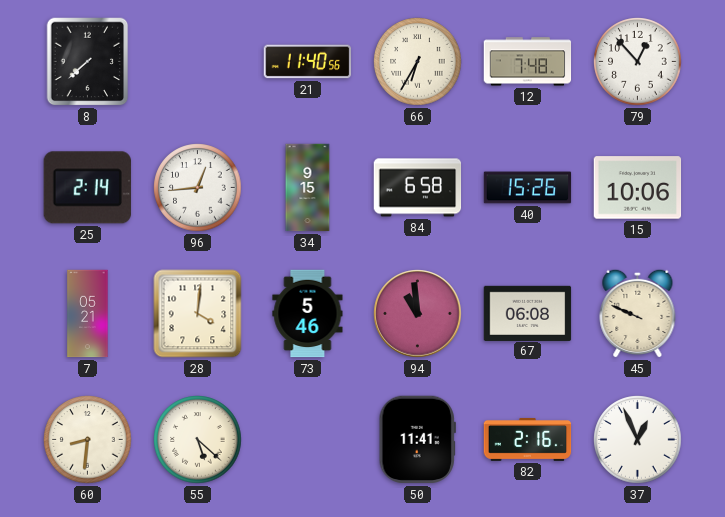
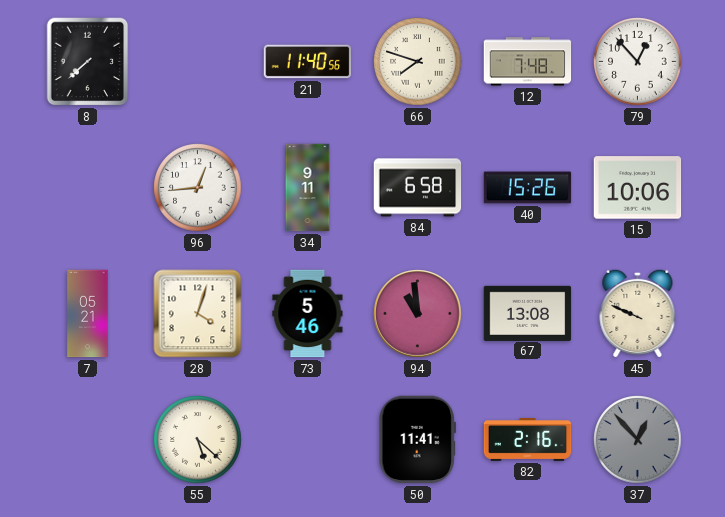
66: 6:35 -> 7:48
25: 2:14 -> none
34: 9:15 -> 9:11
28: 4:01 -> 4:03
67: 06:08 -> 13:08
60: 8:31 -> none
37: 12:56 -> 12:53
37 dial: white -> grey
